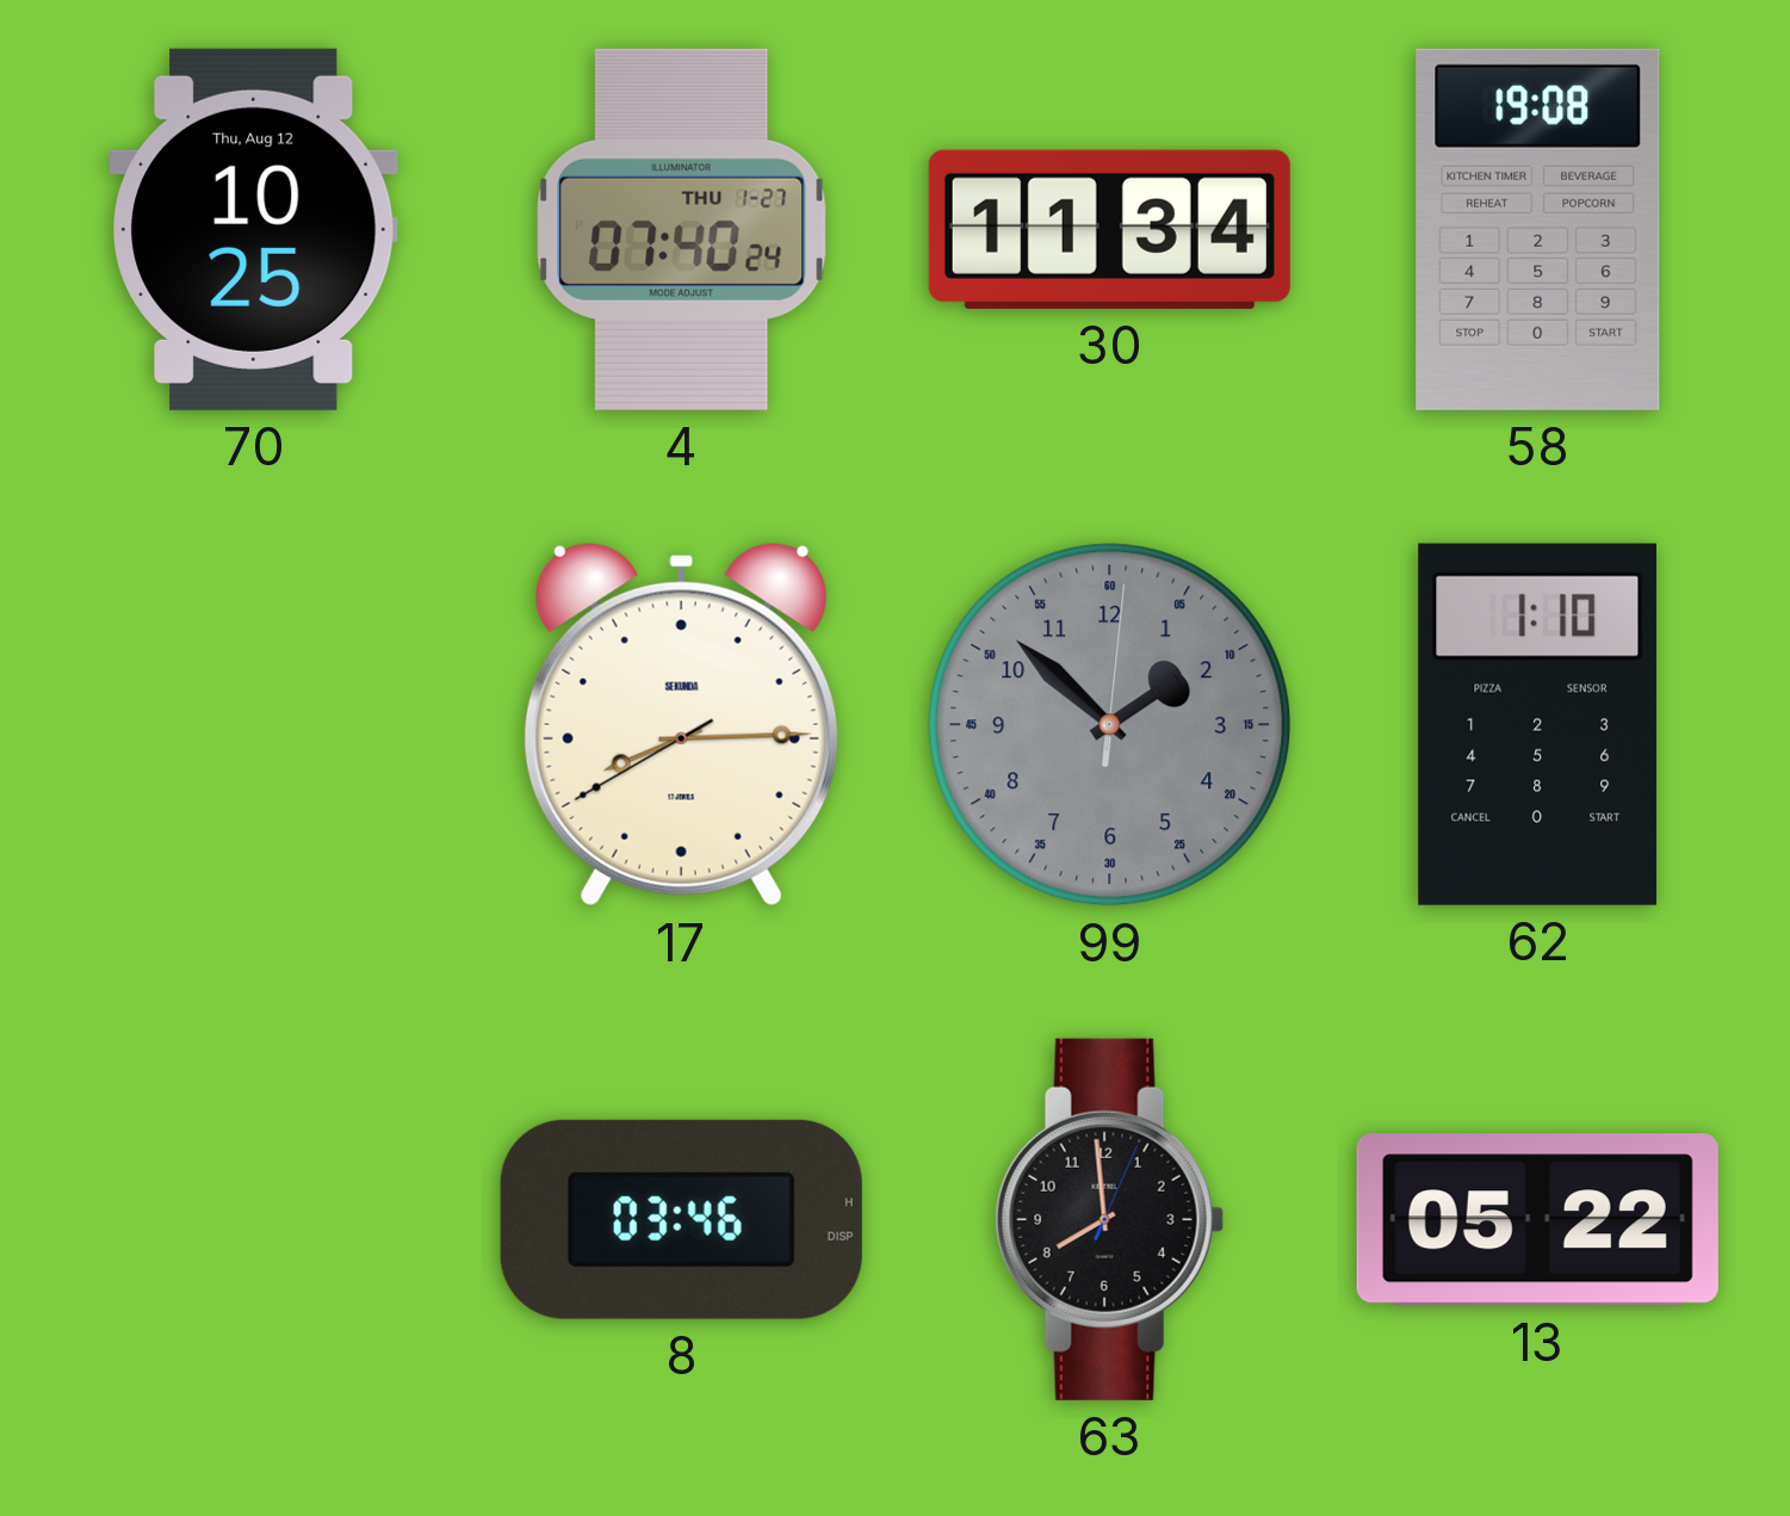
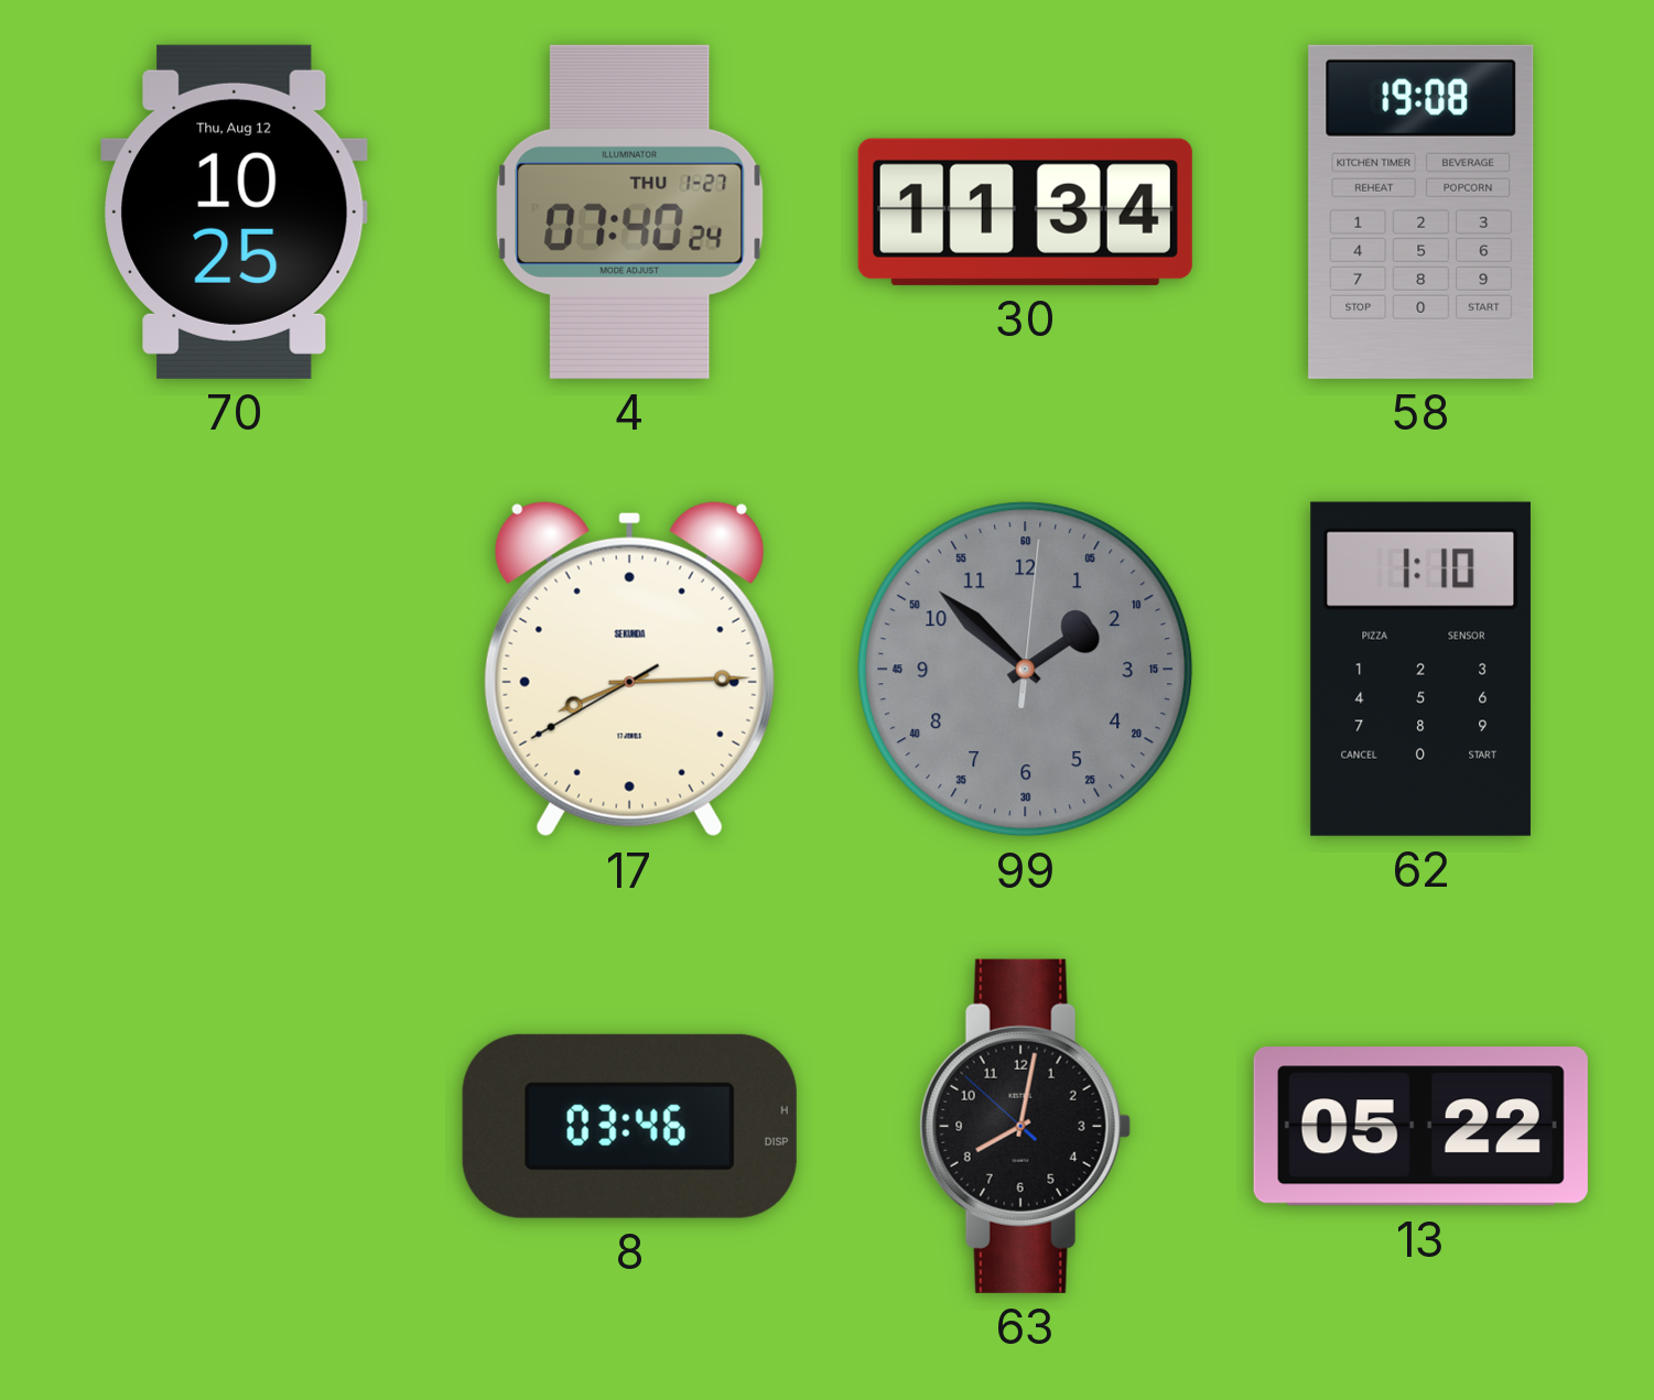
63: 7:59 -> 8:01
